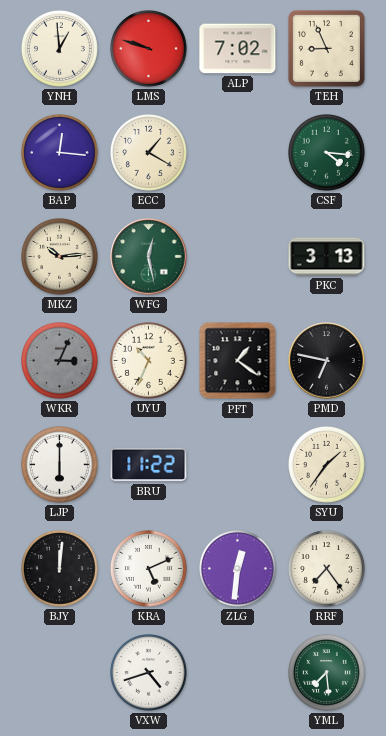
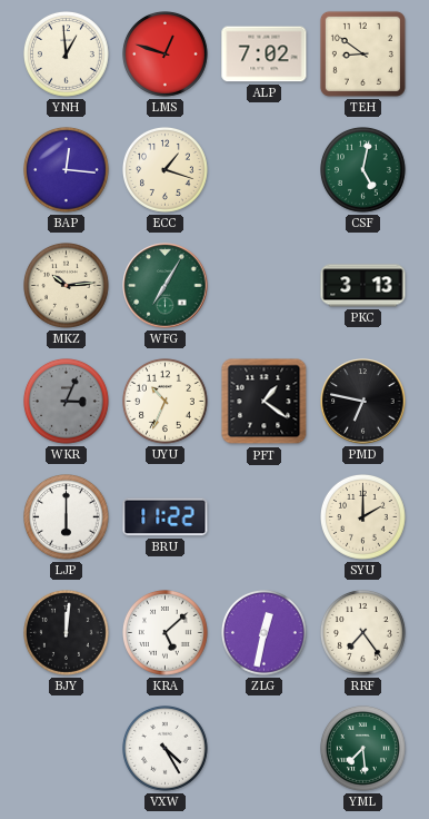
LMS: 9:48 -> 12:48
TEH: 8:56 -> 8:51
ECC: 1:20 -> 1:18
CSF: 4:16 -> 5:02
WFG: 12:28 -> 7:05
SYU: 1:36 -> 2:00
KRA: 5:11 -> 5:08
ZLG: 12:31 -> 12:32
VXW: 4:42 -> 4:25
